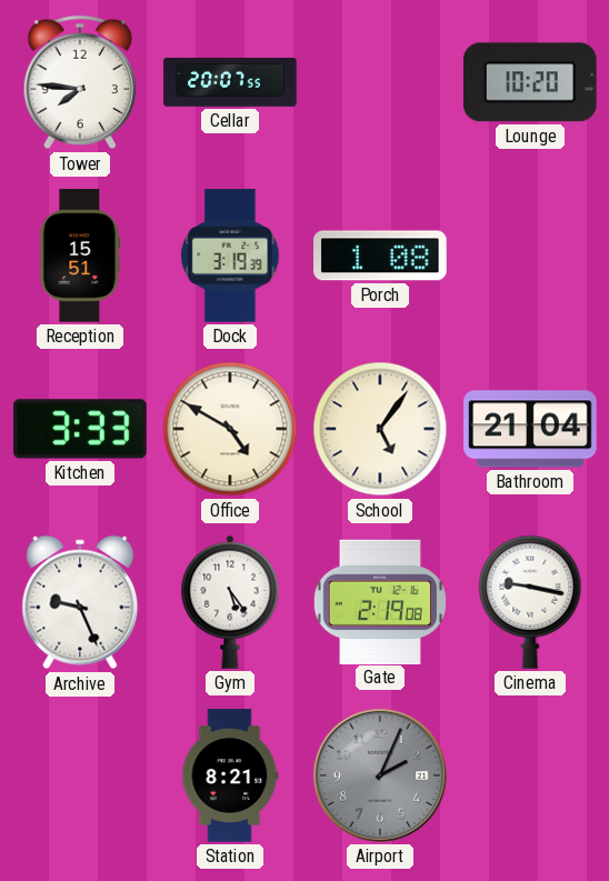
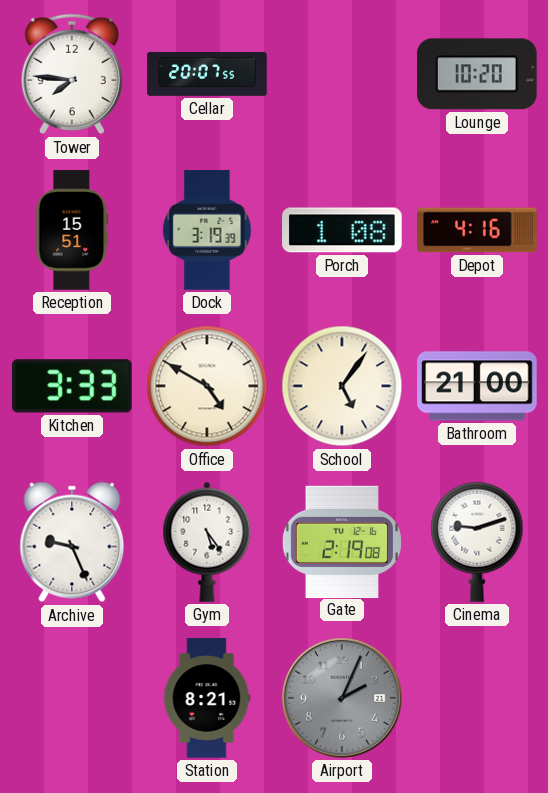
Depot: none -> 4:16
Bathroom: 21:04 -> 21:00
Cinema: 9:17 -> 9:12
